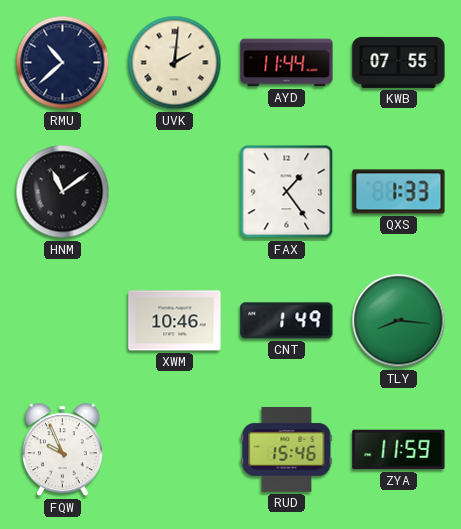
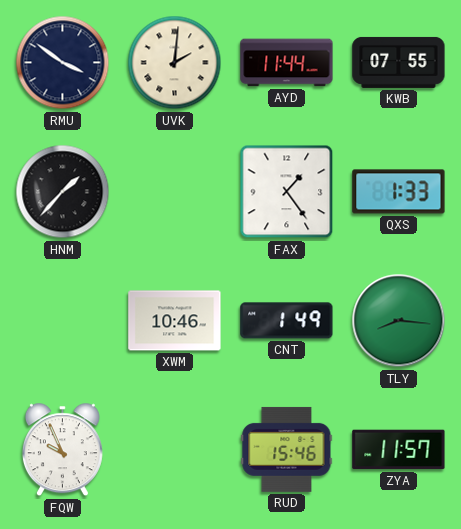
RMU: 10:38 -> 3:51
HNM: 11:09 -> 1:37
ZYA: 11:59 -> 11:57
